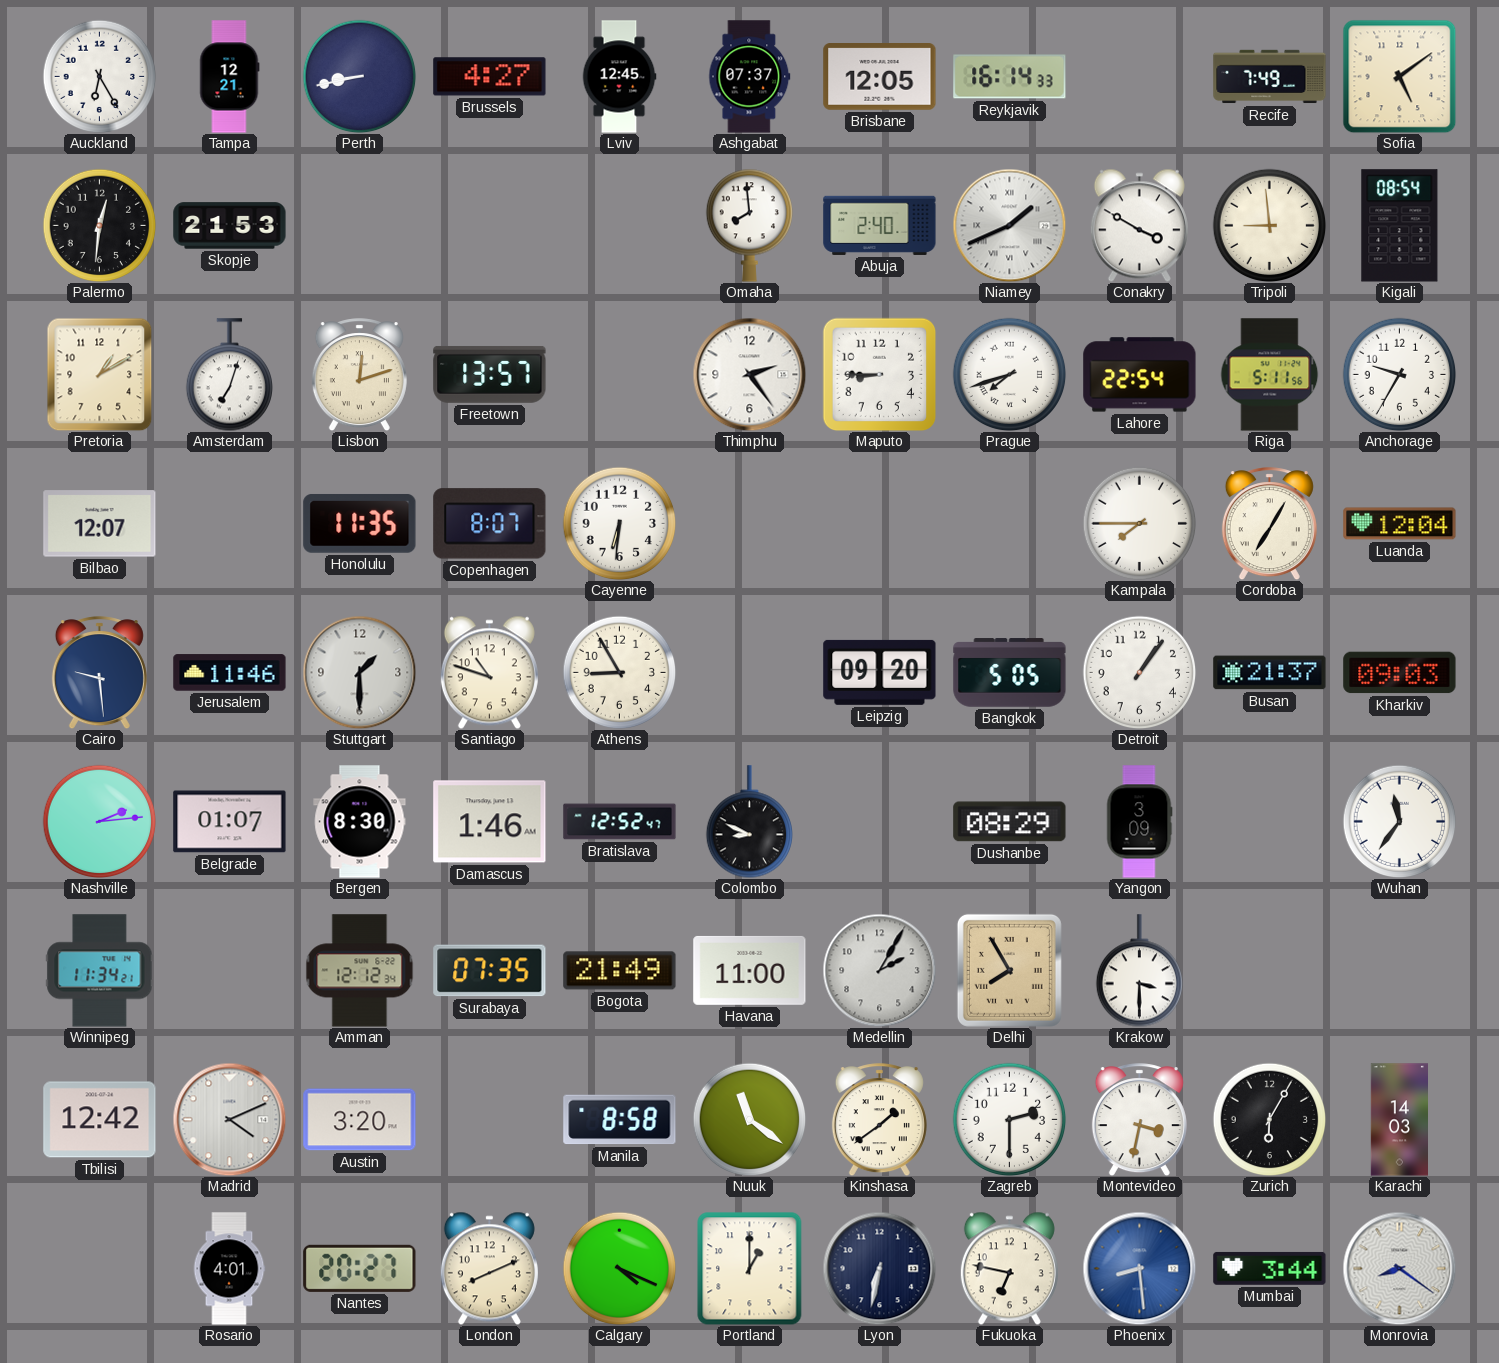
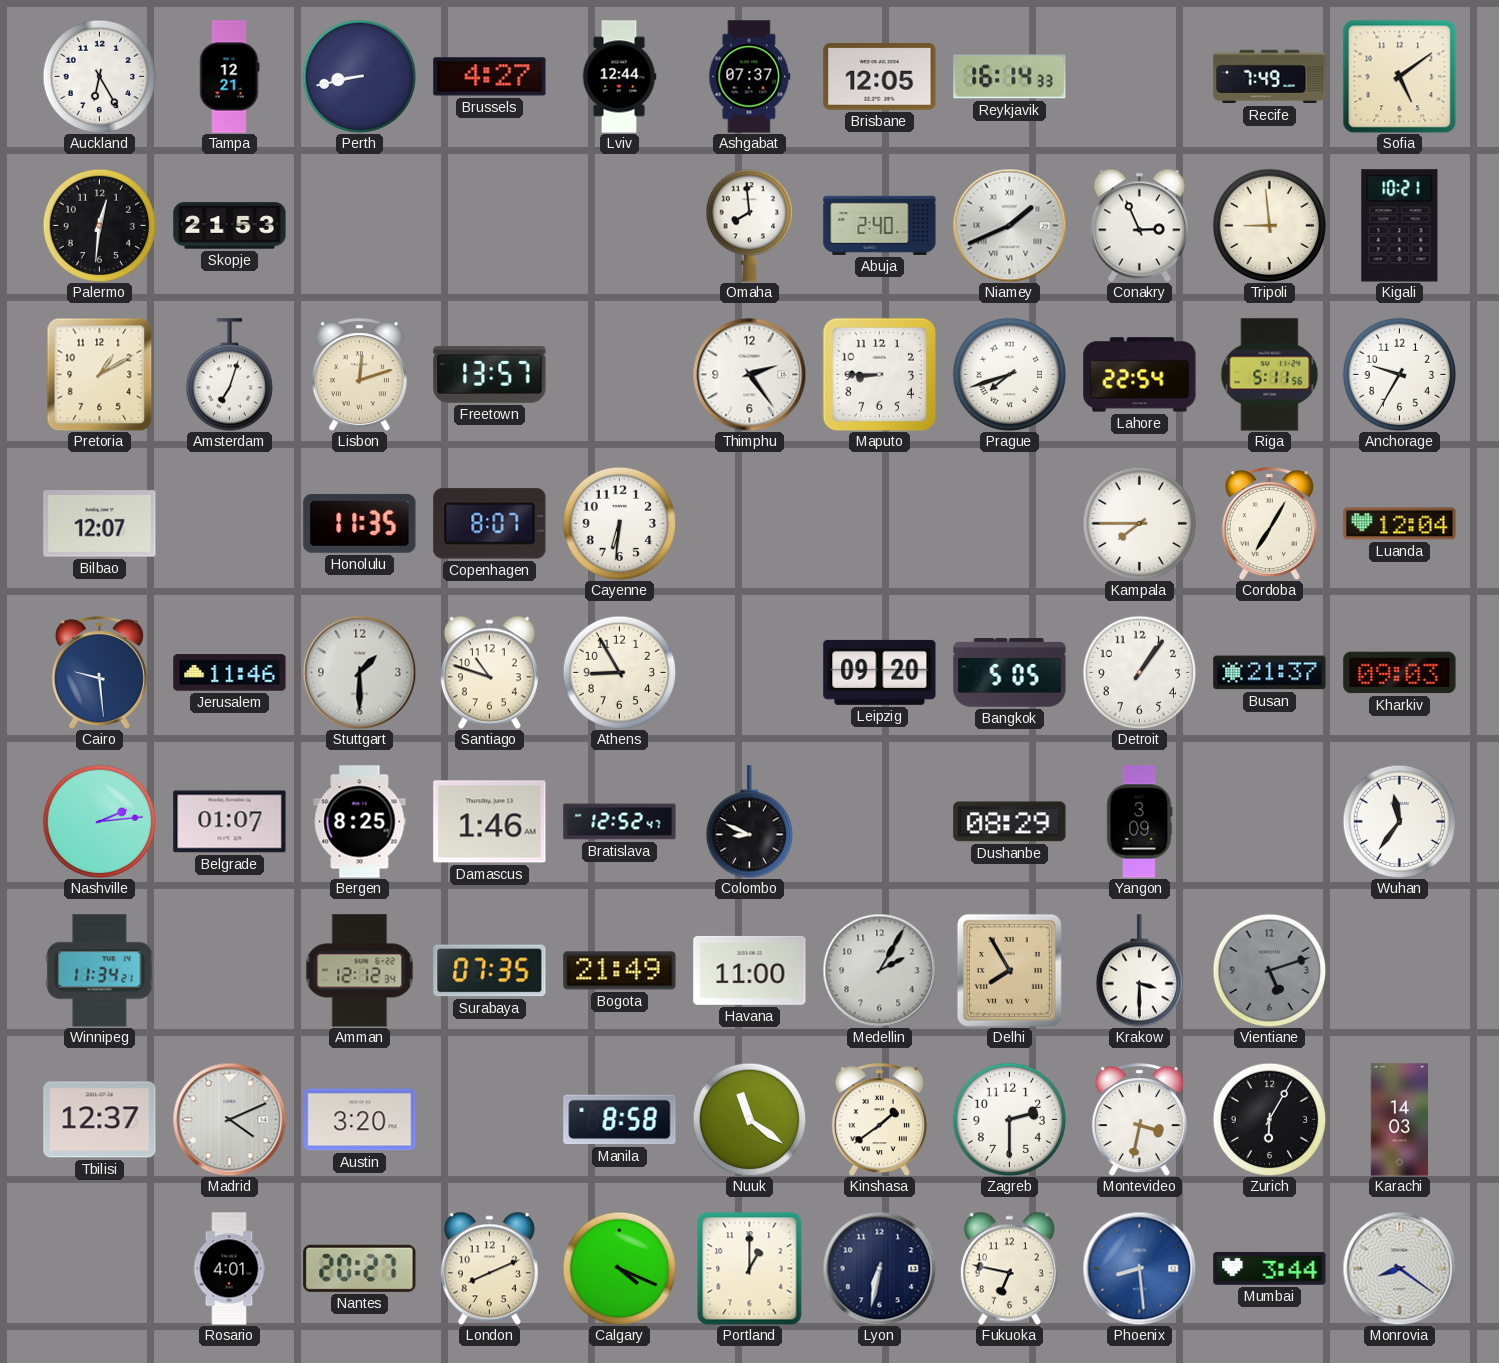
Lviv: 12:45 -> 12:44
Conakry: 3:50 -> 2:56
Kigali: 08:54 -> 10:21
Bergen: 8:30 -> 8:25
Vientiane: none -> 5:12
Tbilisi: 12:42 -> 12:37
